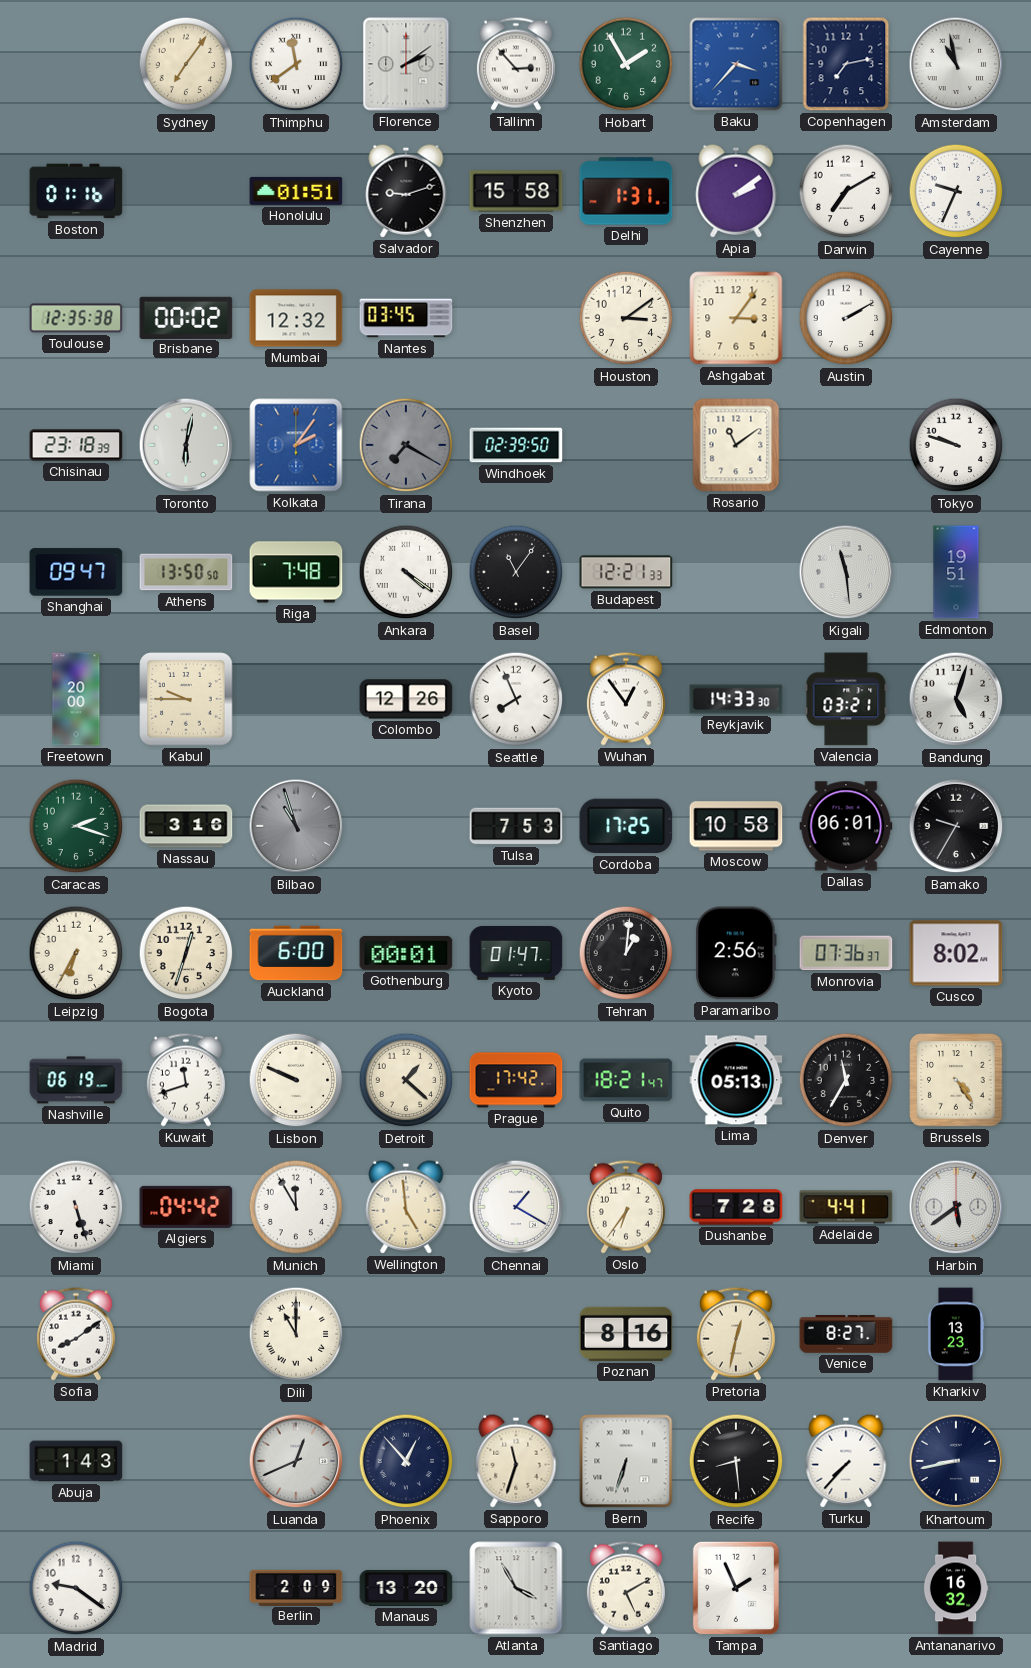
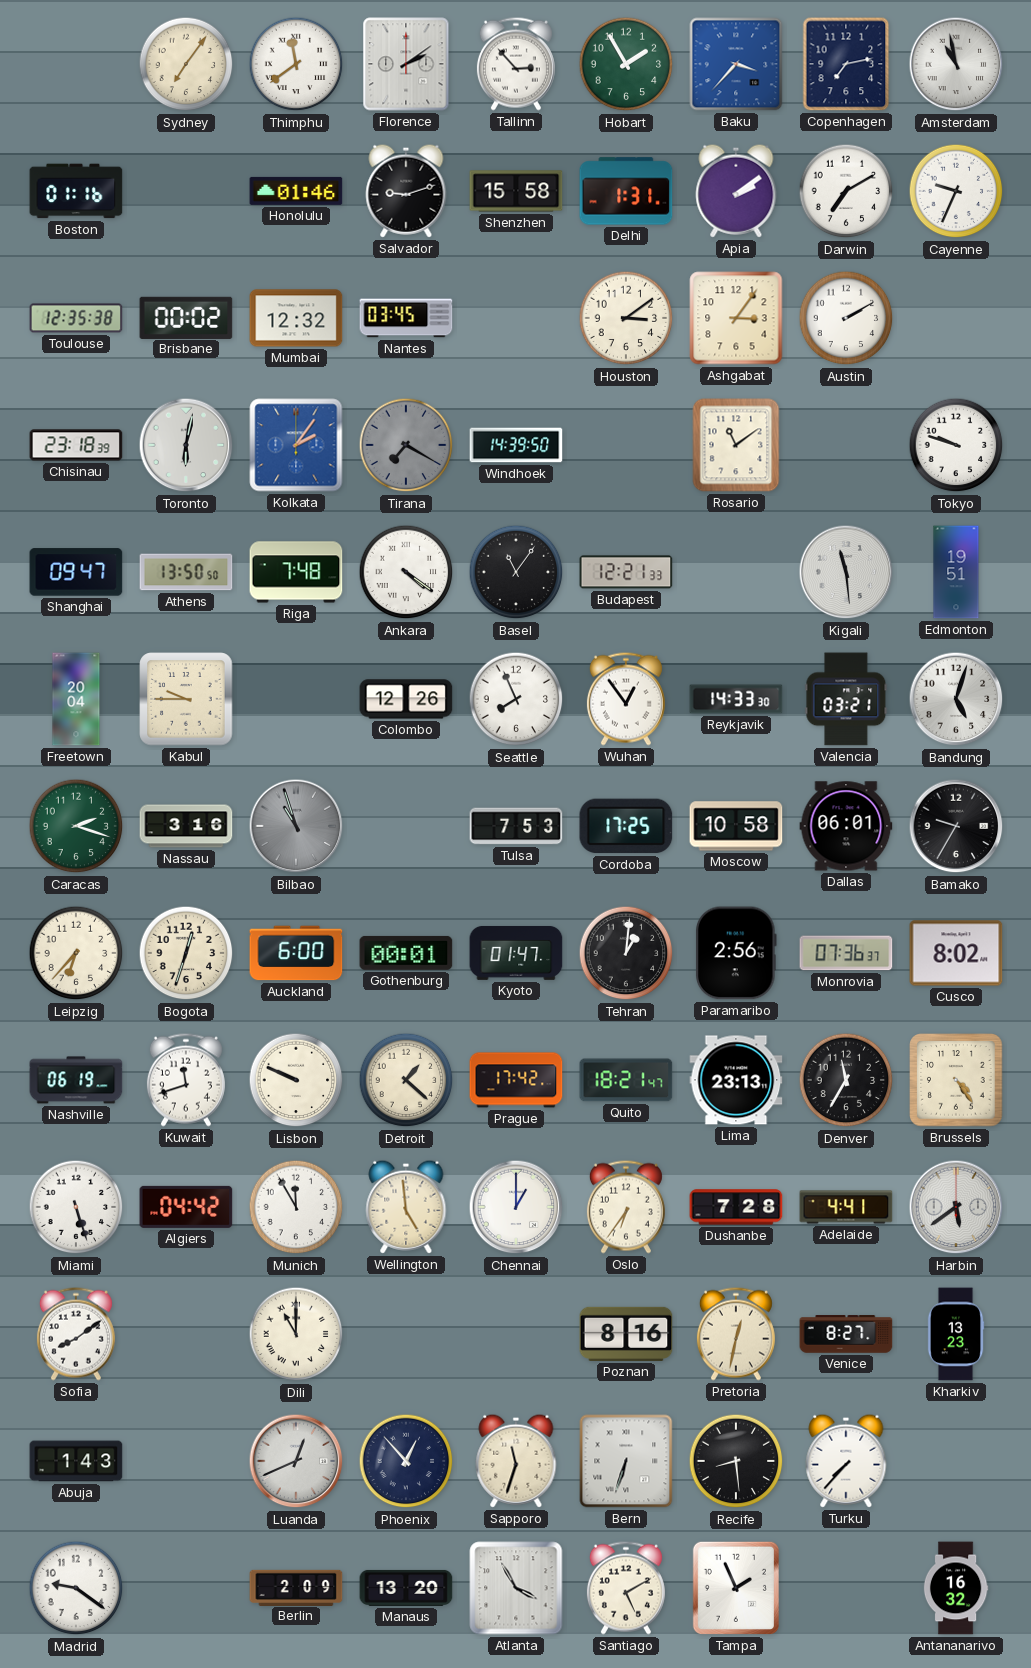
Honolulu: 01:51 -> 01:46
Windhoek: 02:39 -> 14:39
Freetown: 20:00 -> 20:04
Leipzig: 6:35 -> 6:37
Lima: 05:13 -> 23:13
Chennai: 1:20 -> 1:00
Khartoum: 8:43 -> none
